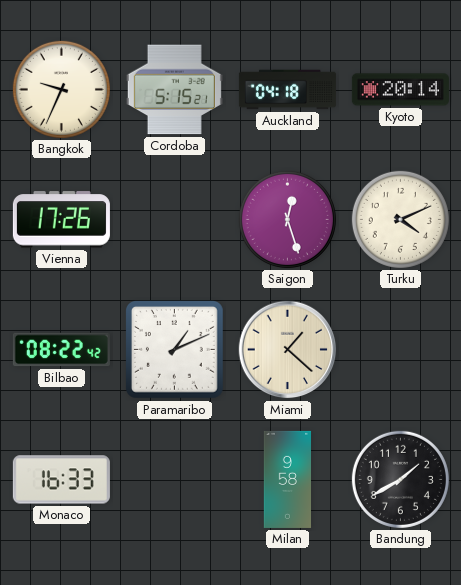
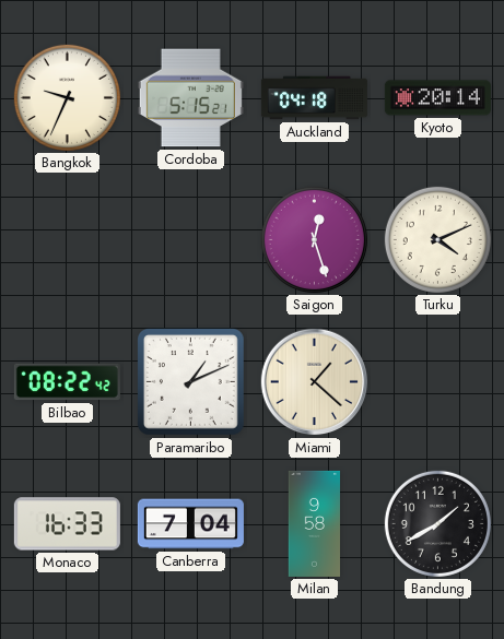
Vienna: 17:26 -> none
Canberra: none -> 7:04
